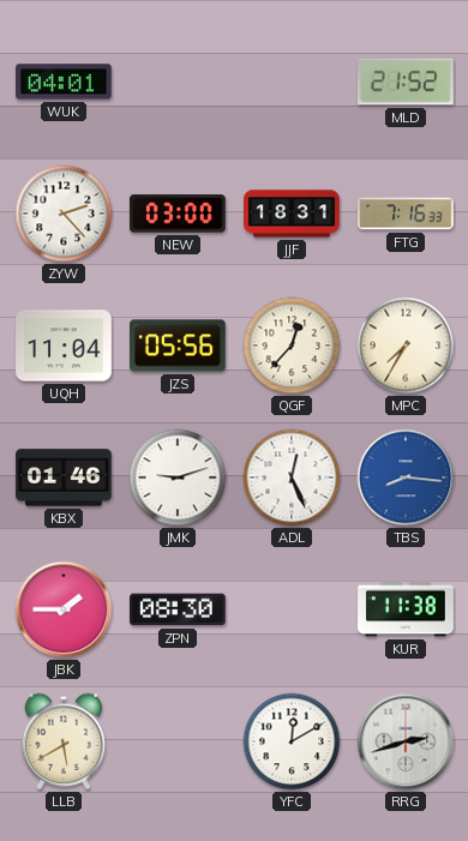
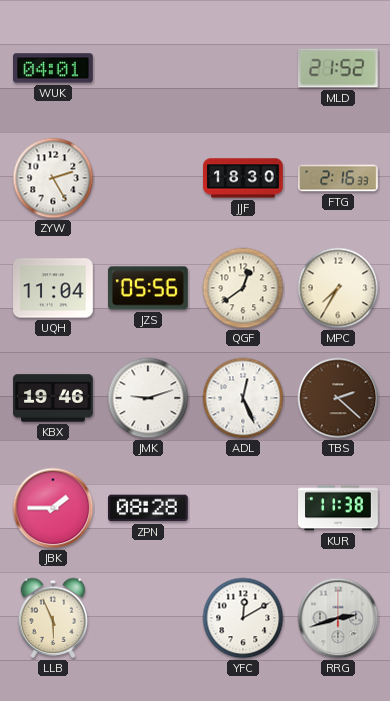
ZYW: 2:23 -> 2:25
NEW: 03:00 -> none
JJF: 18:31 -> 18:30
FTG: 7:16 -> 2:16
QGF: 12:37 -> 12:39
KBX: 01:46 -> 19:46
TBS: 8:16 -> 2:22
TBS dial: blue -> brown
ZPN: 08:30 -> 08:28
LLB: 5:40 -> 5:56
